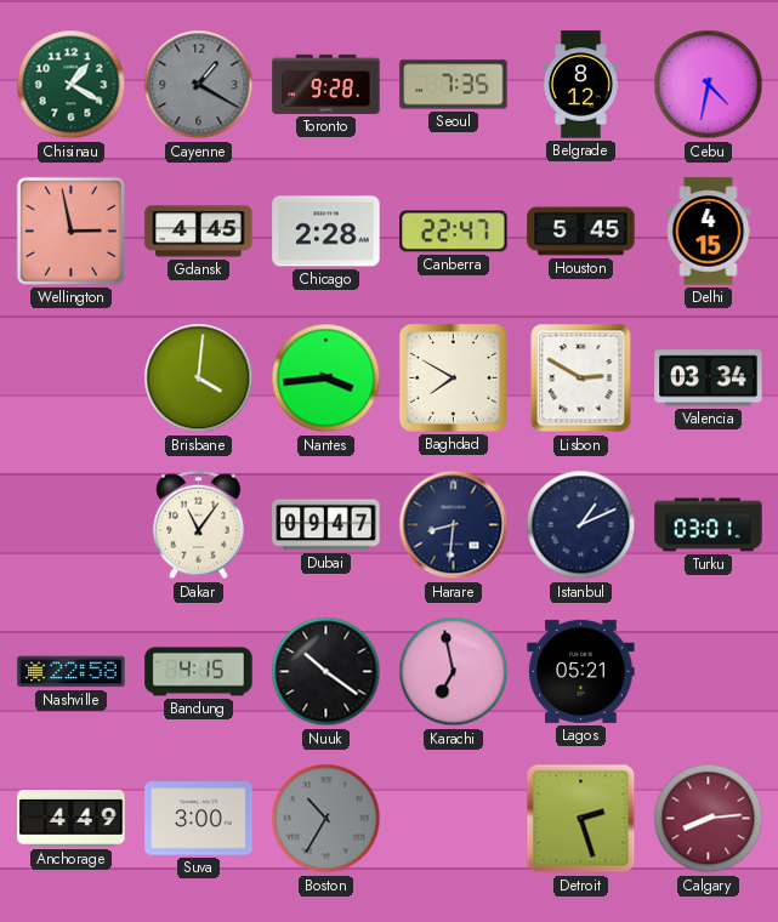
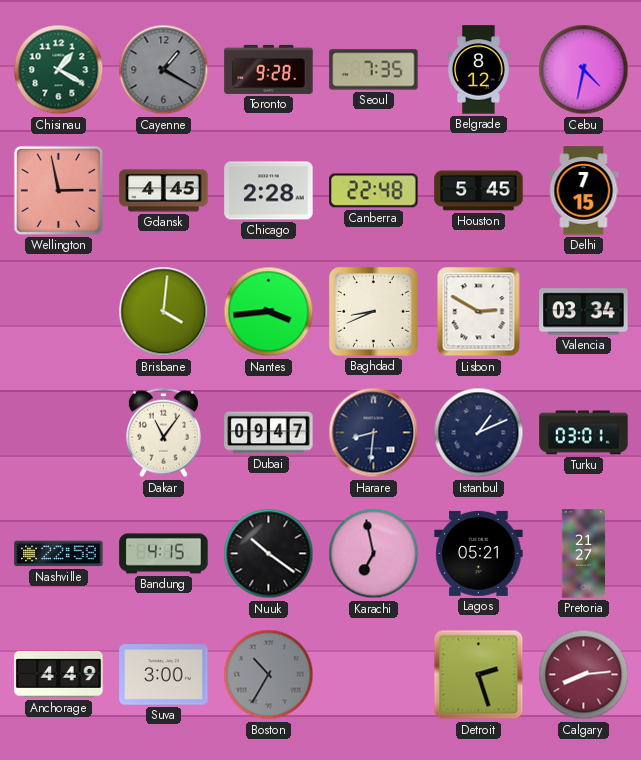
Canberra: 22:47 -> 22:48
Delhi: 4:15 -> 7:15
Baghdad: 7:50 -> 8:41
Pretoria: none -> 21:27
